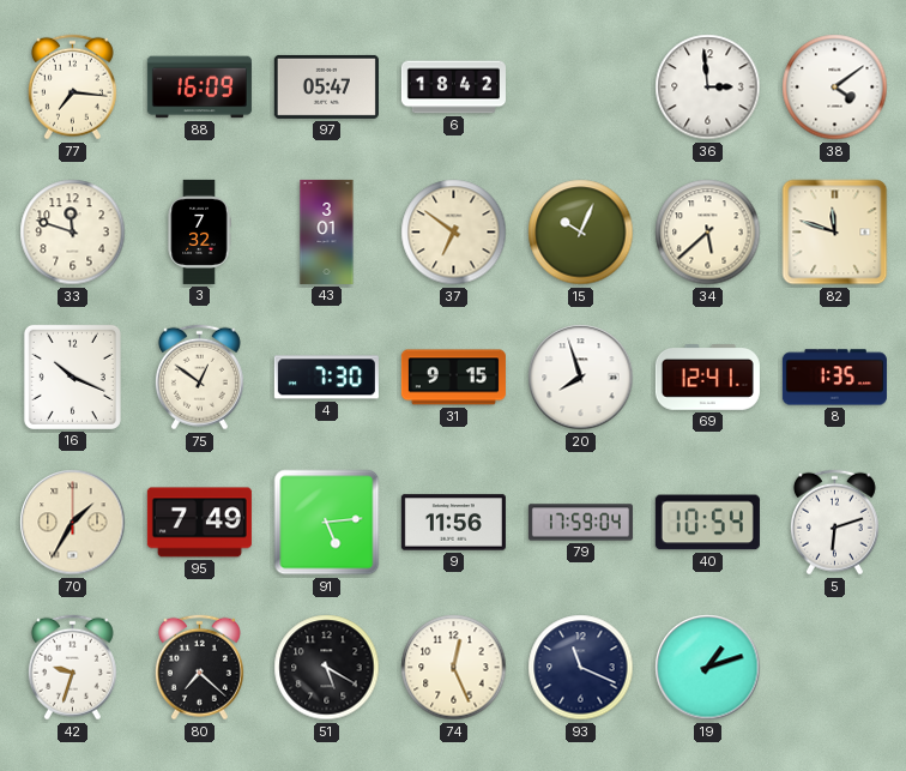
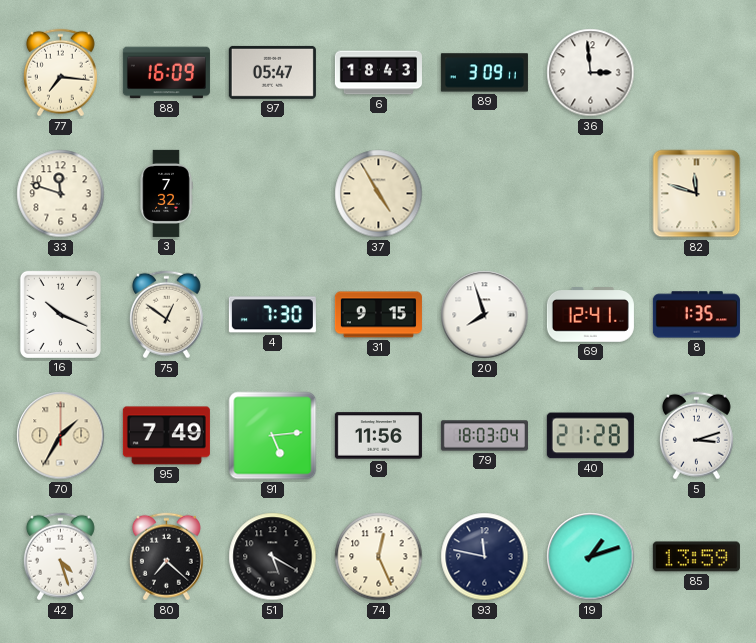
6: 18:42 -> 18:43
89: none -> 3:09
38: 4:09 -> none
43: 3:01 -> none
37: 6:51 -> 4:55
15: 10:04 -> none
34: 5:38 -> none
79: 17:59 -> 18:03
40: 10:54 -> 21:28
5: 6:12 -> 3:12
42: 9:33 -> 4:27
93: 11:19 -> 11:47
85: none -> 13:59
